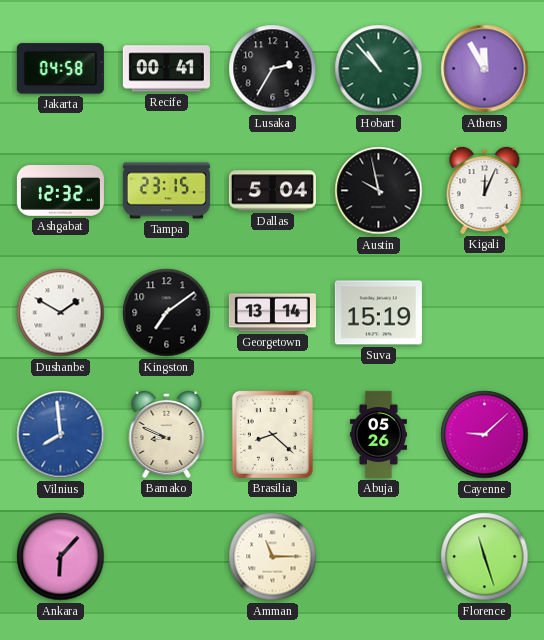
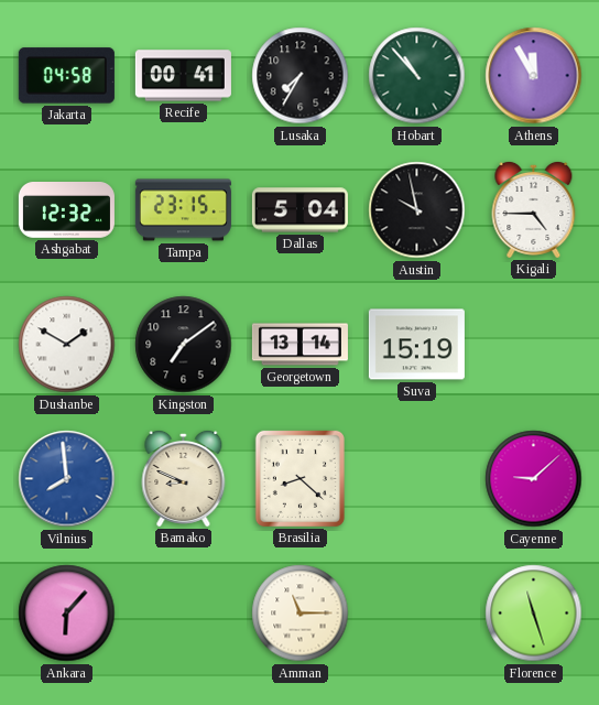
Lusaka: 2:35 -> 7:35
Kigali: 12:04 -> 4:45
Abuja: 05:26 -> none
